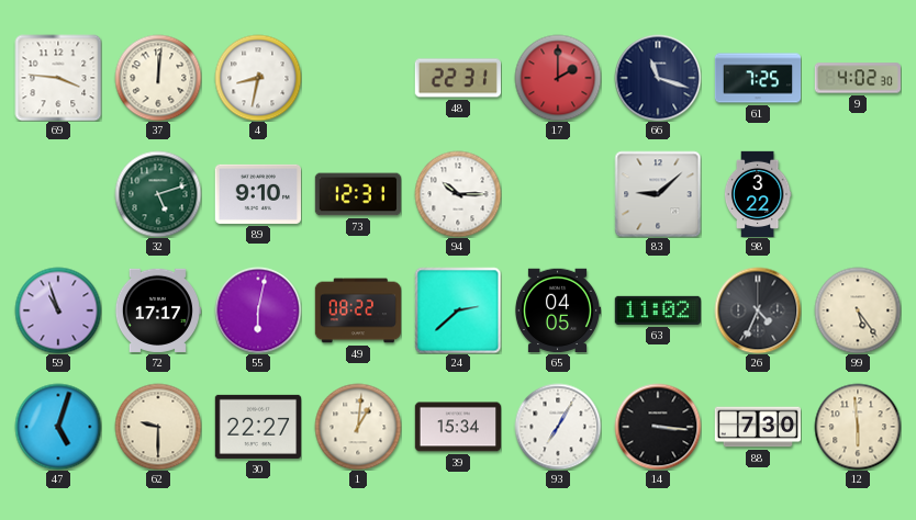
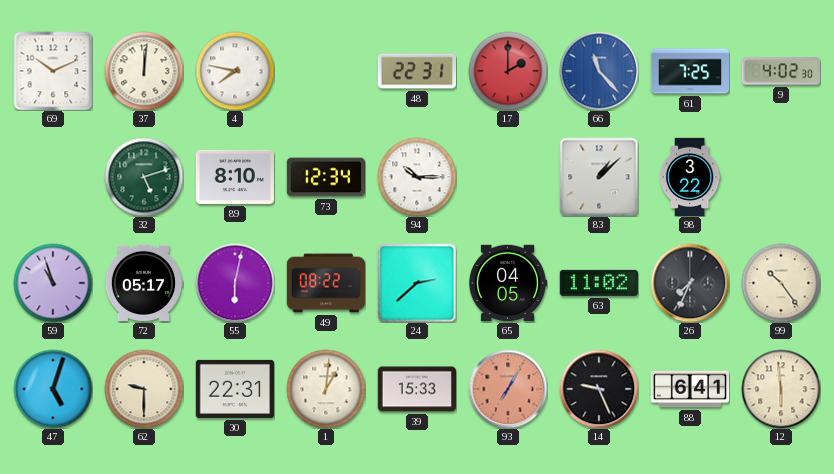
69: 3:46 -> 10:11
4: 8:32 -> 7:47
66: 11:18 -> 11:23
66 dial: navy -> blue
89: 9:10 -> 8:10
73: 12:31 -> 12:34
83: 9:08 -> 1:08
72: 17:17 -> 05:17
26: 4:34 -> 7:34
99: 5:24 -> 10:24
30: 22:27 -> 22:31
39: 15:34 -> 15:33
93 dial: white -> salmon
14: 3:16 -> 9:26
88: 7:30 -> 6:41
